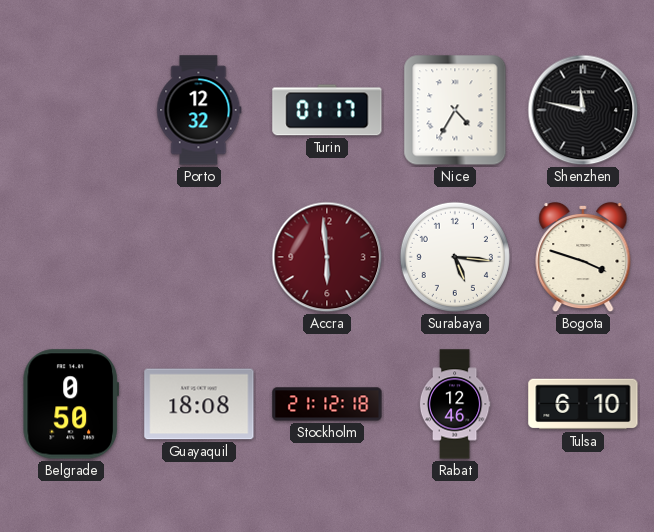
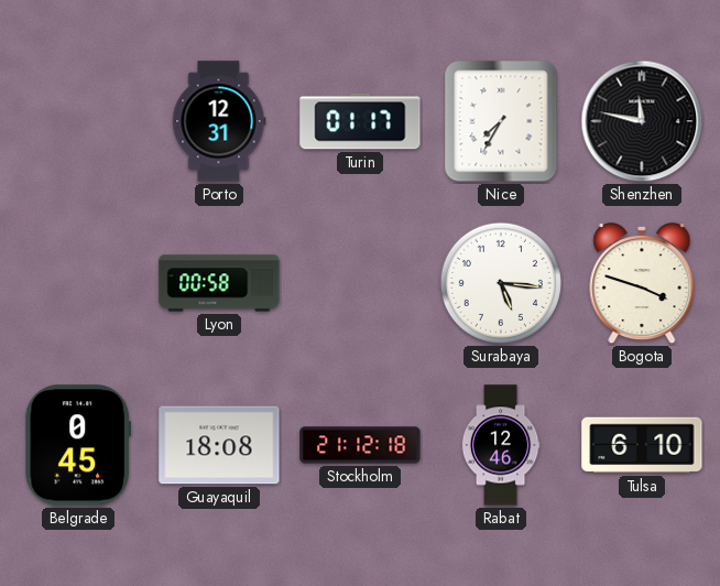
Porto: 12:32 -> 12:31
Nice: 4:35 -> 7:35
Lyon: none -> 00:58
Accra: 5:59 -> none
Belgrade: 0:50 -> 0:45
